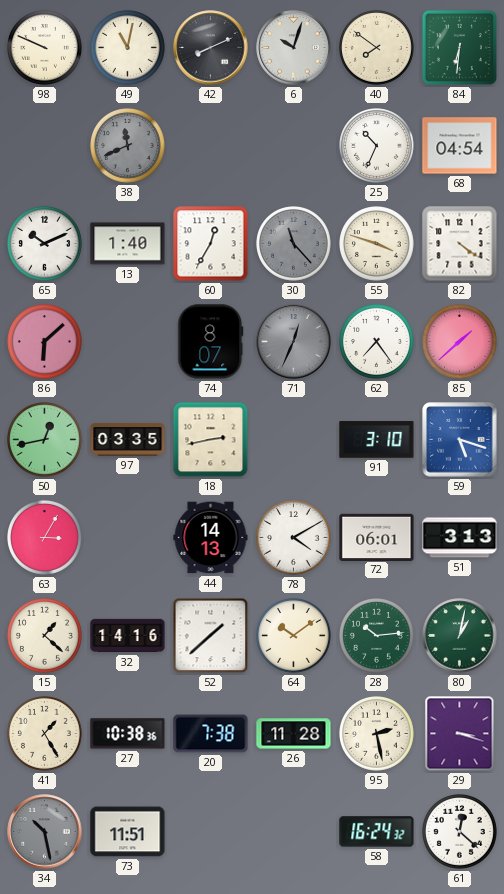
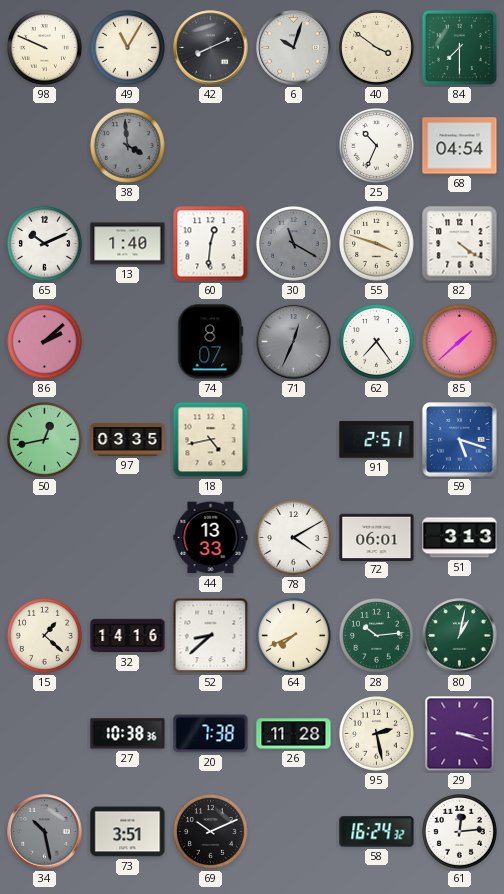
49: 11:02 -> 11:05
40: 7:51 -> 3:51
84: 6:31 -> 7:30
38: 11:41 -> 3:59
60: 12:35 -> 12:31
30: 11:23 -> 11:20
86: 6:08 -> 2:08
18: 2:43 -> 4:43
91: 3:10 -> 2:51
63: 3:05 -> none
44: 14:13 -> 13:33
52: 1:38 -> 8:38
64: 10:09 -> 7:41
41: 1:25 -> none
73: 11:51 -> 3:51
69: none -> 10:11
61: 12:22 -> 12:14
